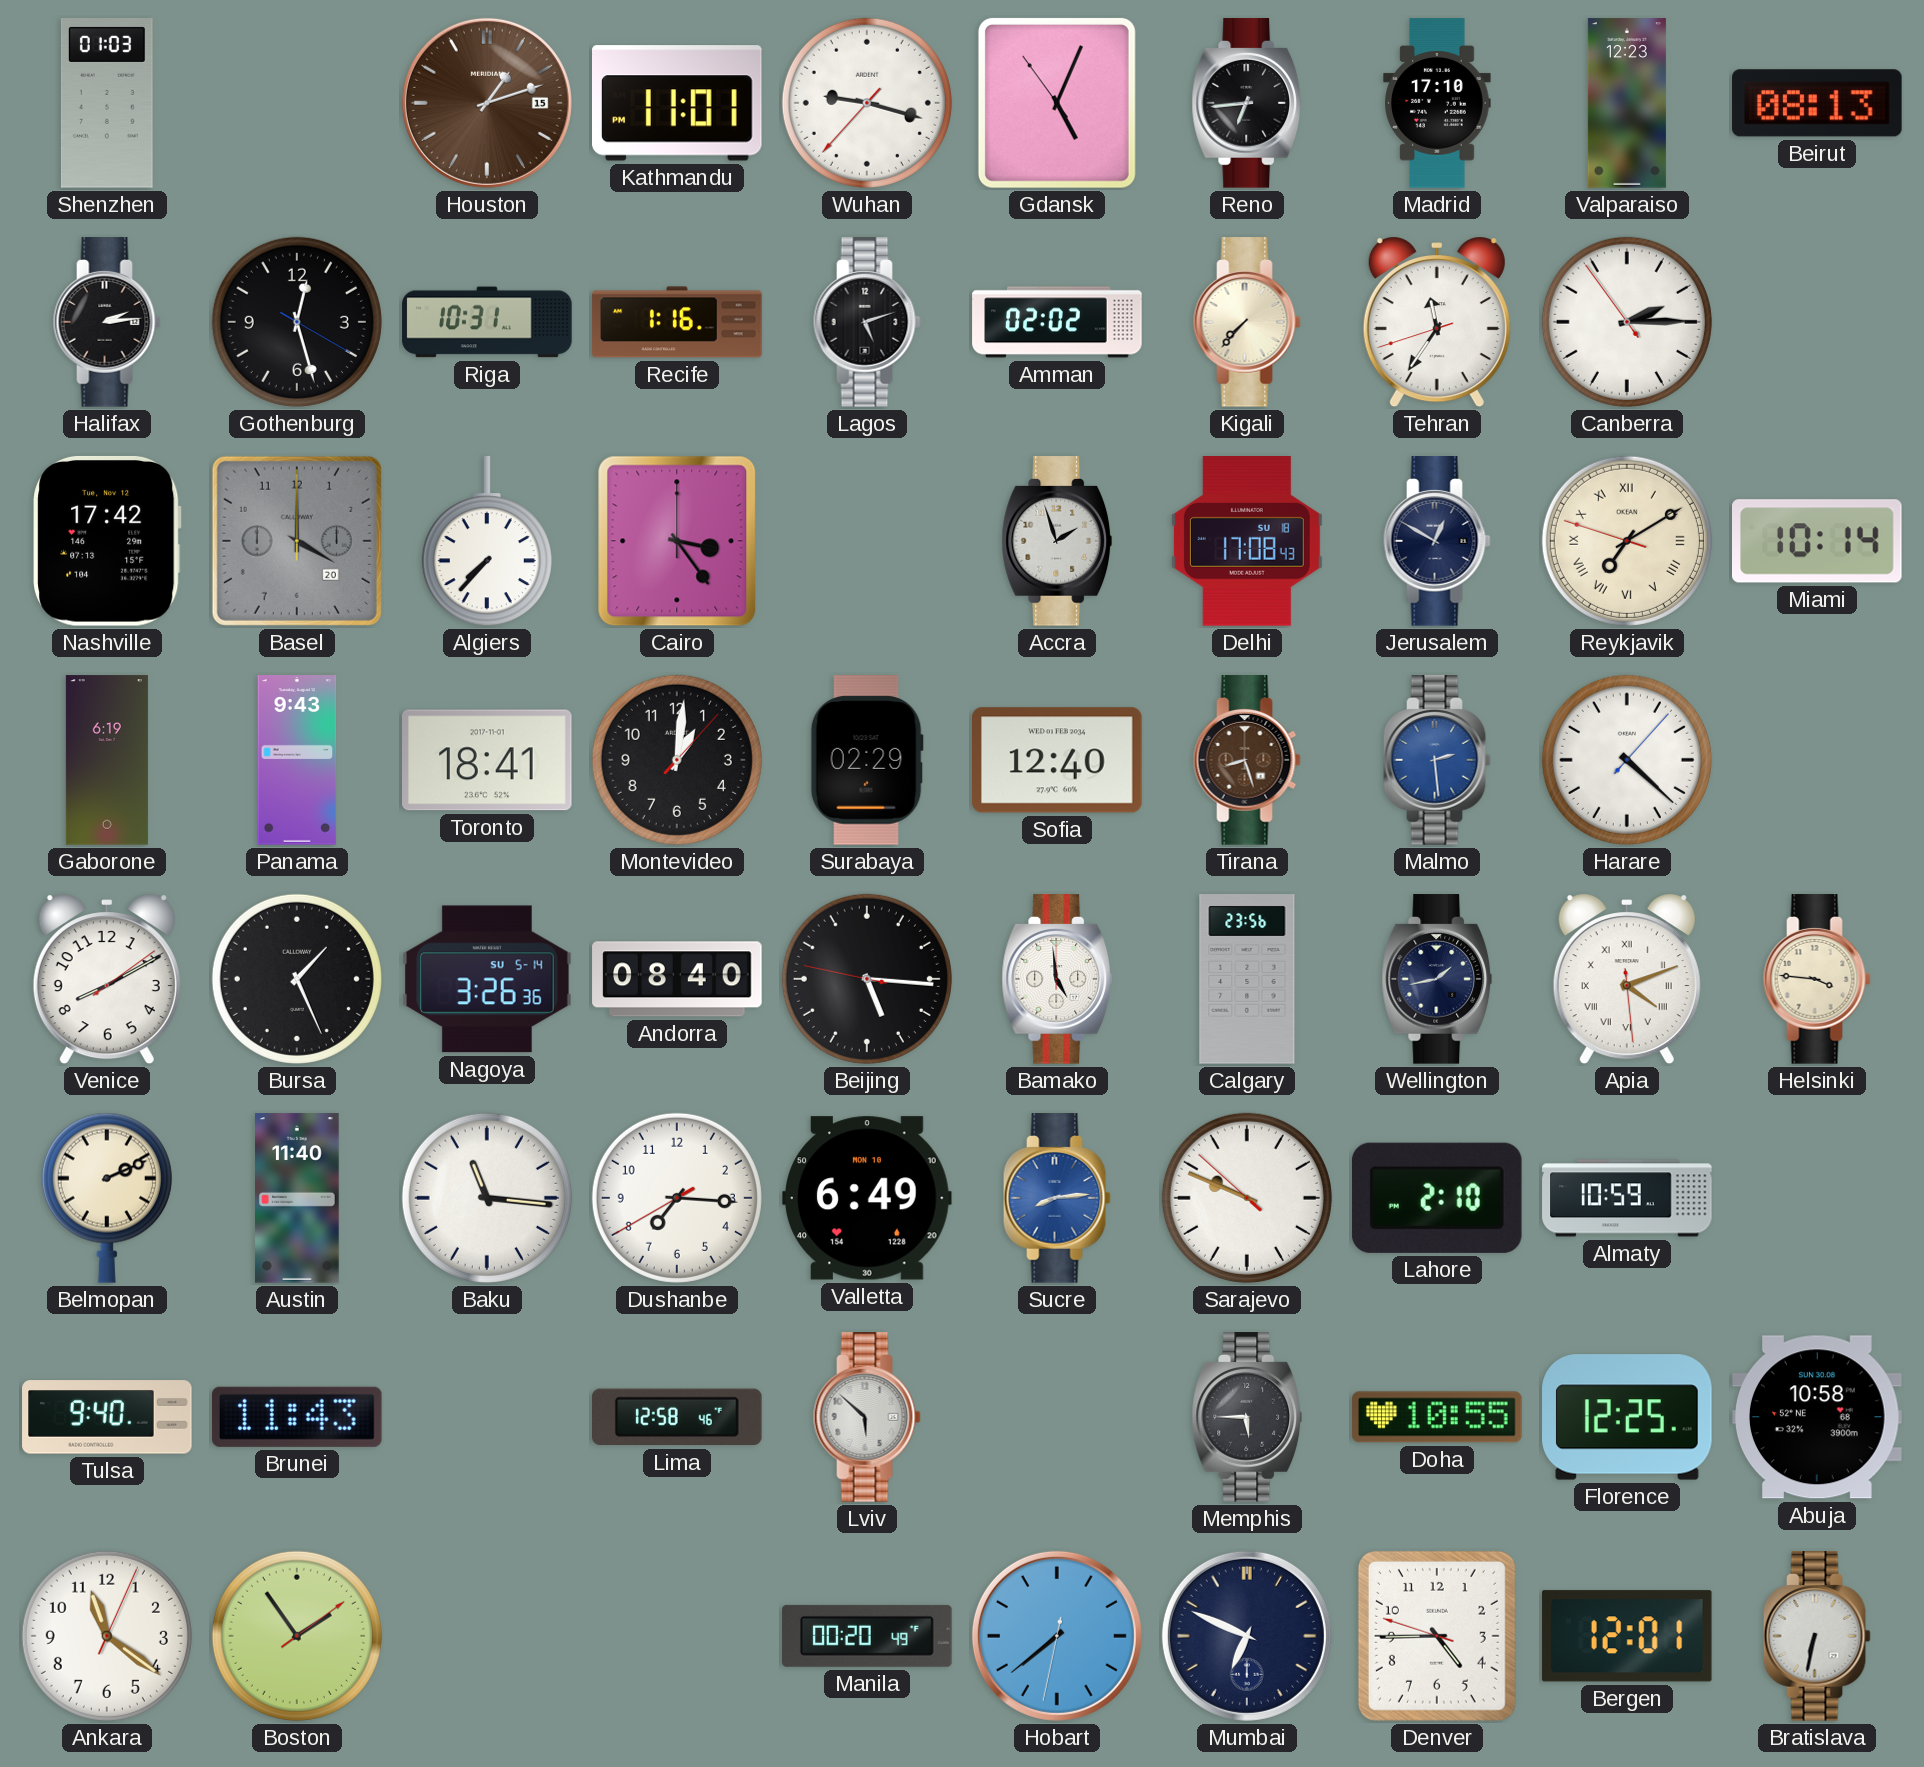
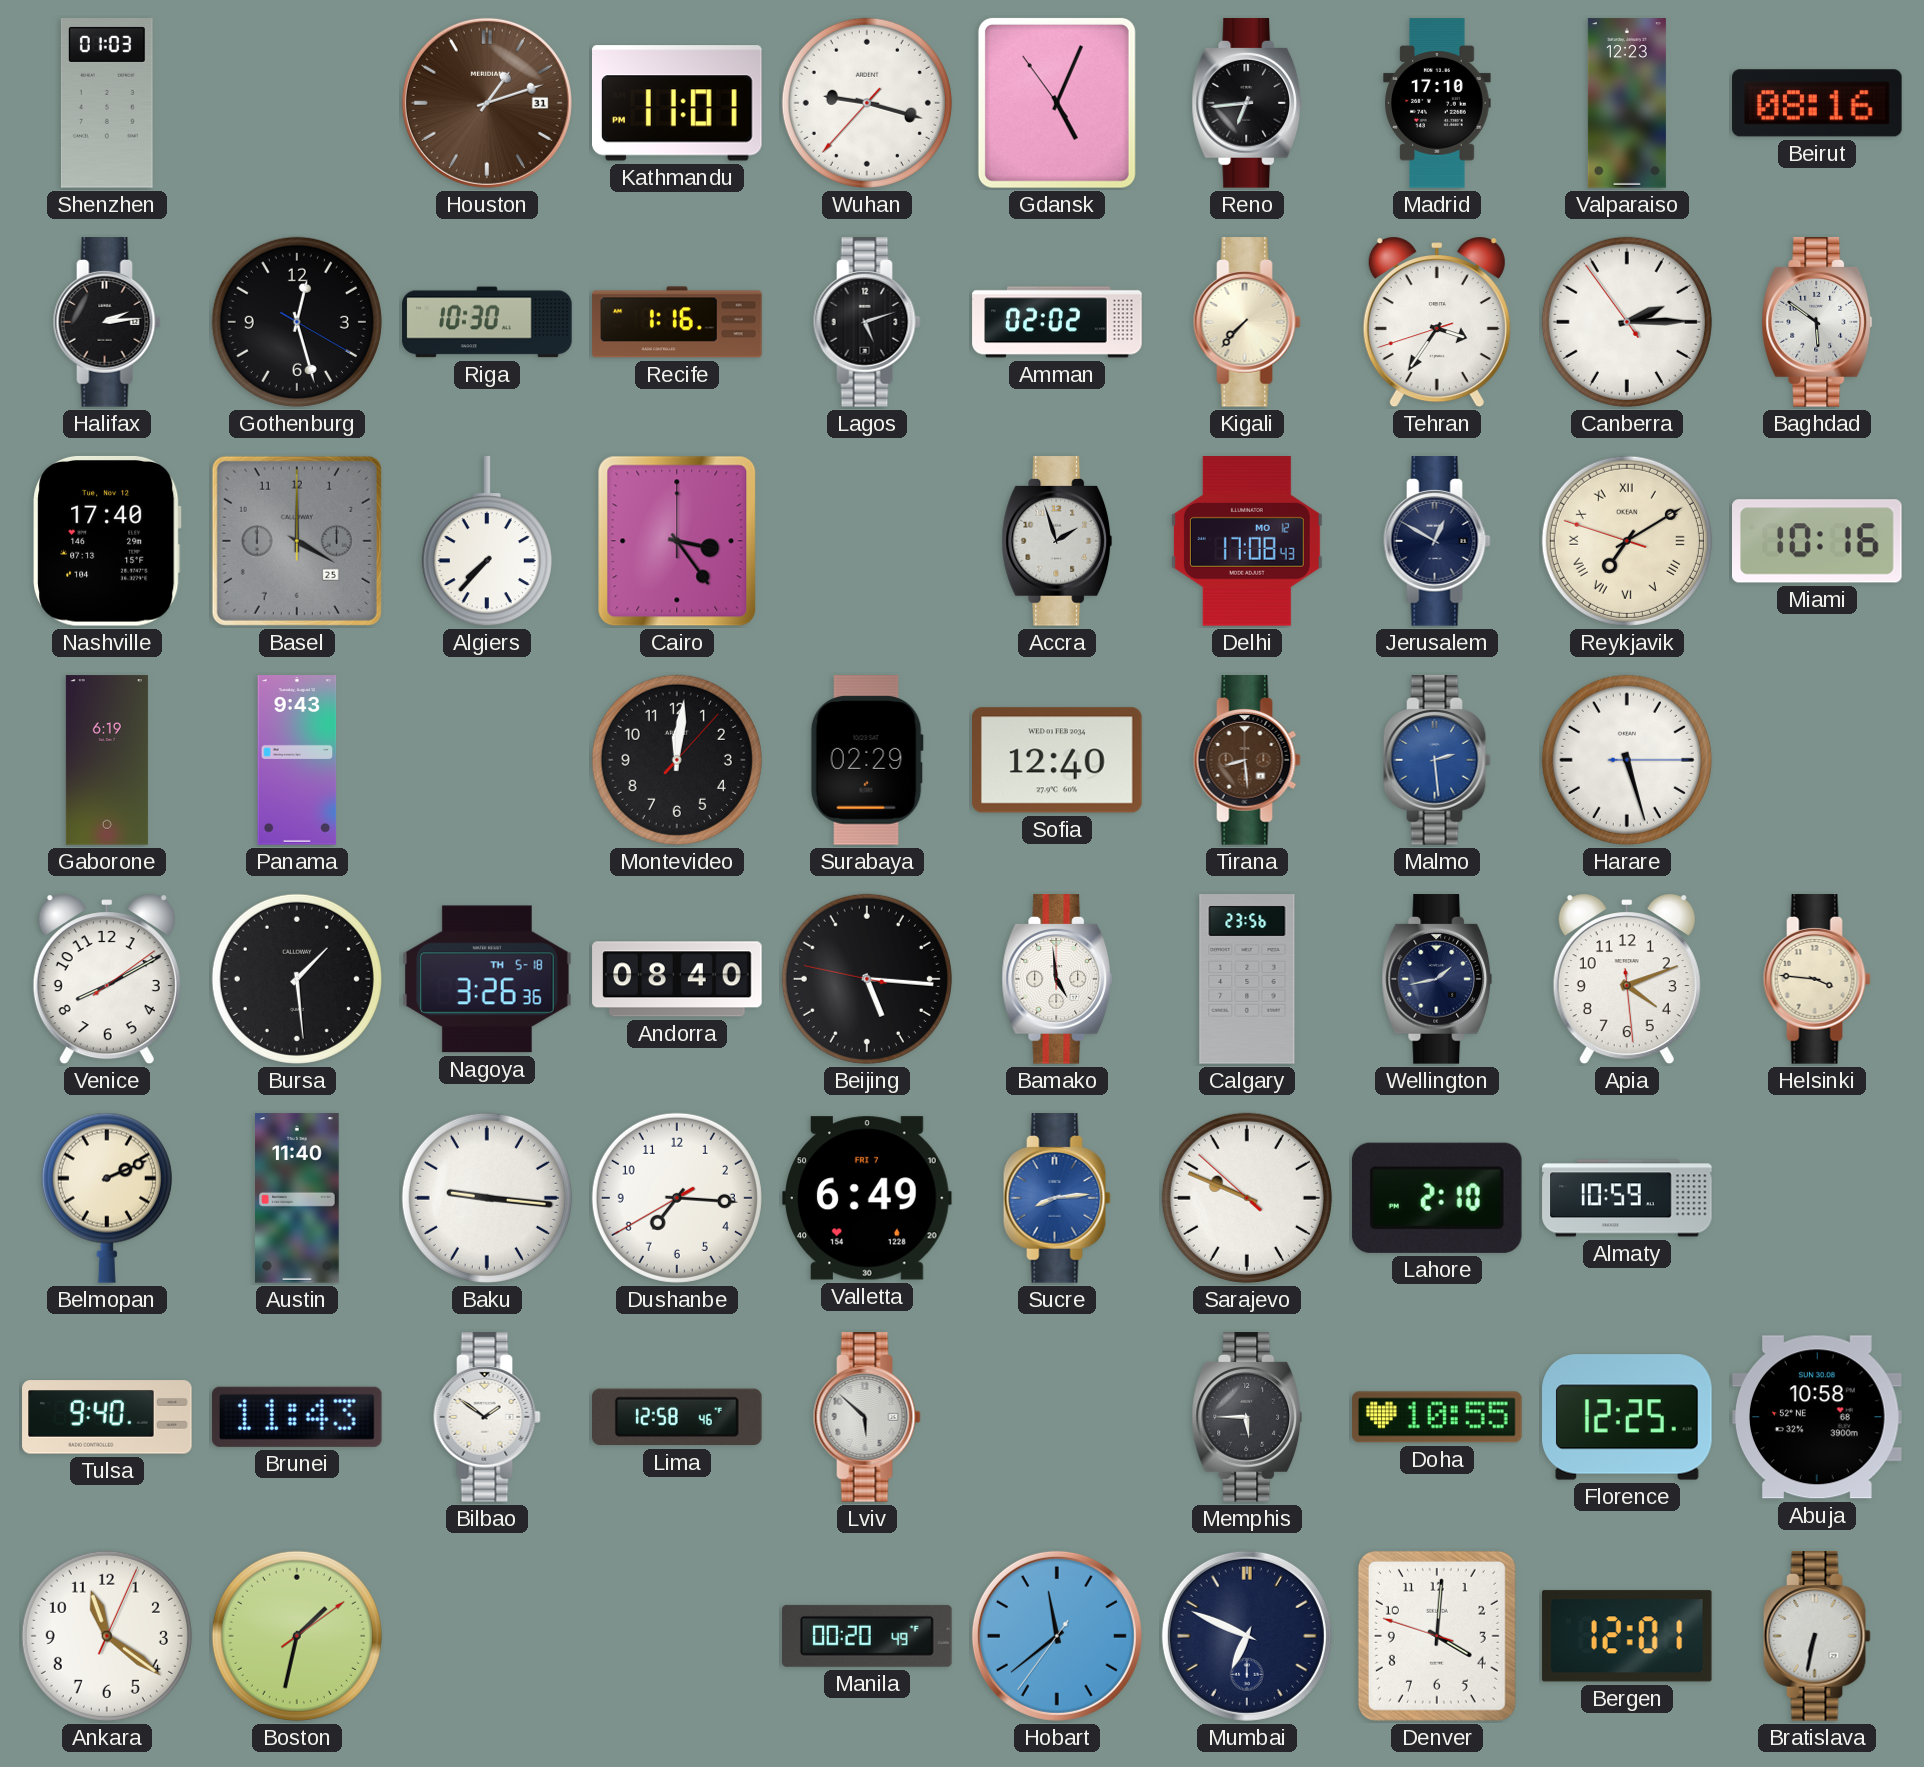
Houston date: 15 -> 31
Beirut: 08:13 -> 08:16
Riga: 10:31 -> 10:30
Tehran: 11:35 -> 3:35
Baghdad: none -> 5:51
Nashville: 17:42 -> 17:40
Basel date: 20 -> 25
Delhi date: SU 18 -> MO 12
Miami: 10:14 -> 10:16
Toronto: 18:41 -> none
Montevideo: 1:01 -> 12:01
Tirana: 8:27 -> 8:29
Harare: 4:22 -> 5:27
Bursa: 1:26 -> 1:29
Nagoya date: SU 5-14 -> TH 5-18
Apia numerals: Roman -> Arabic
Baku: 11:16 -> 9:16
Valletta date: MON 10 -> FRI 7
Bilbao: none -> 1:51
Boston: 1:54 -> 1:32
Hobart: 7:38 -> 11:38
Denver: 4:44 -> 4:00
